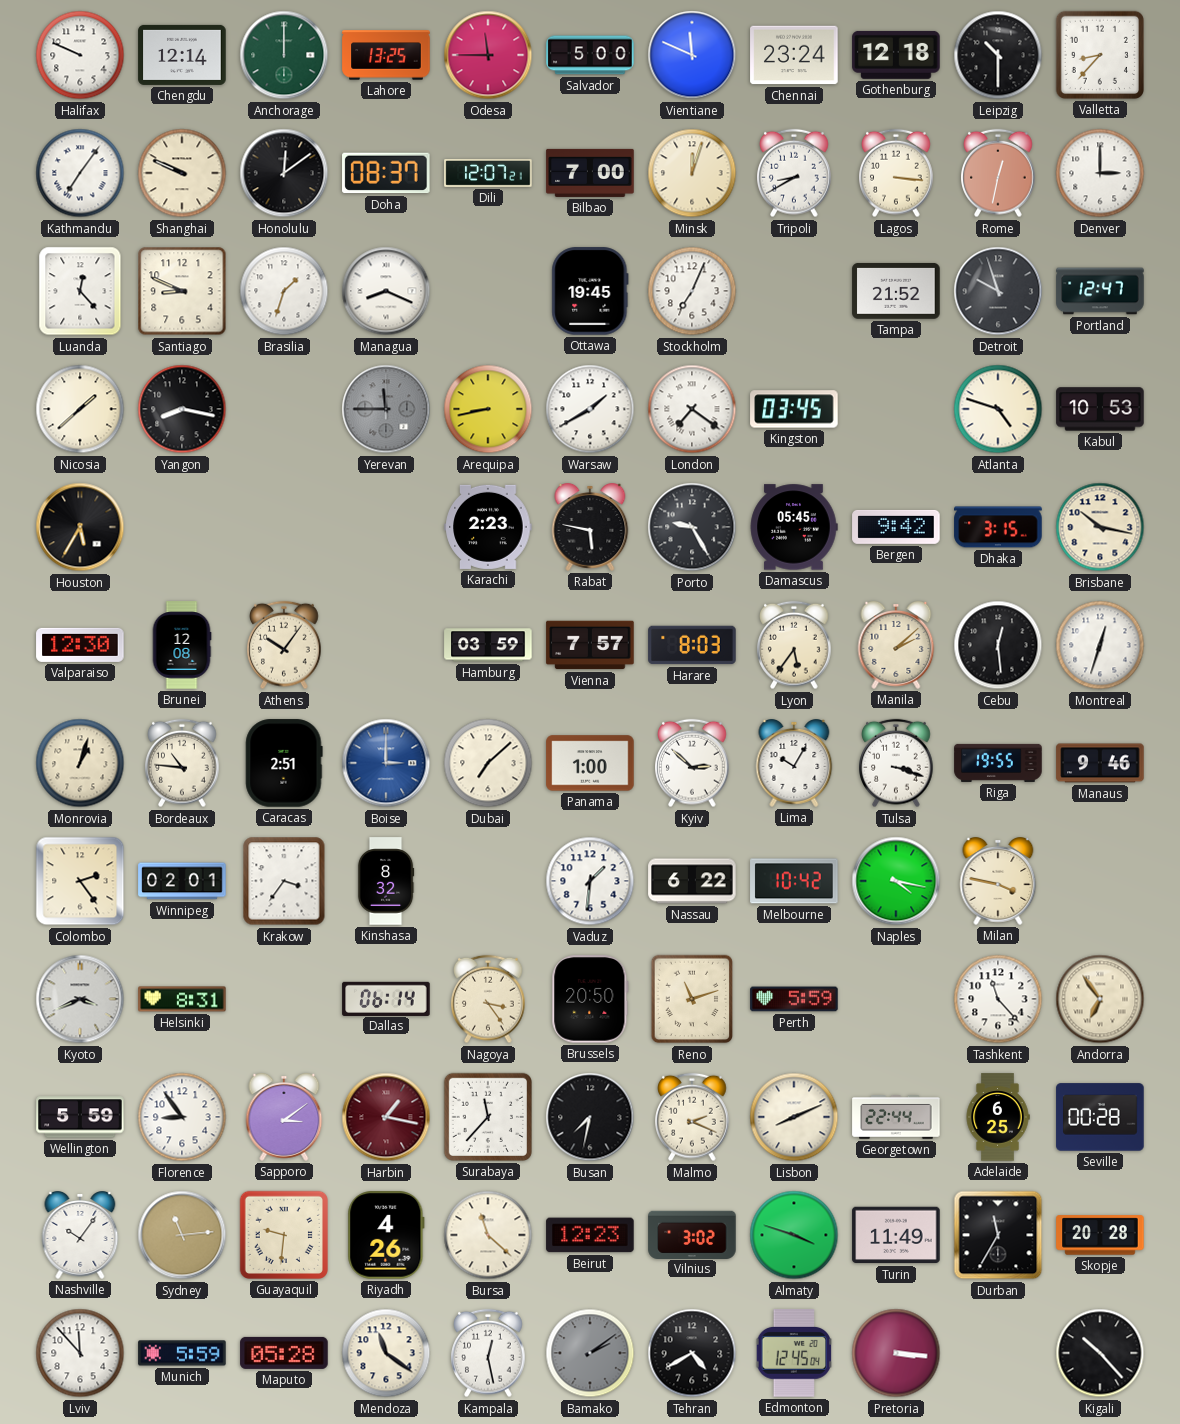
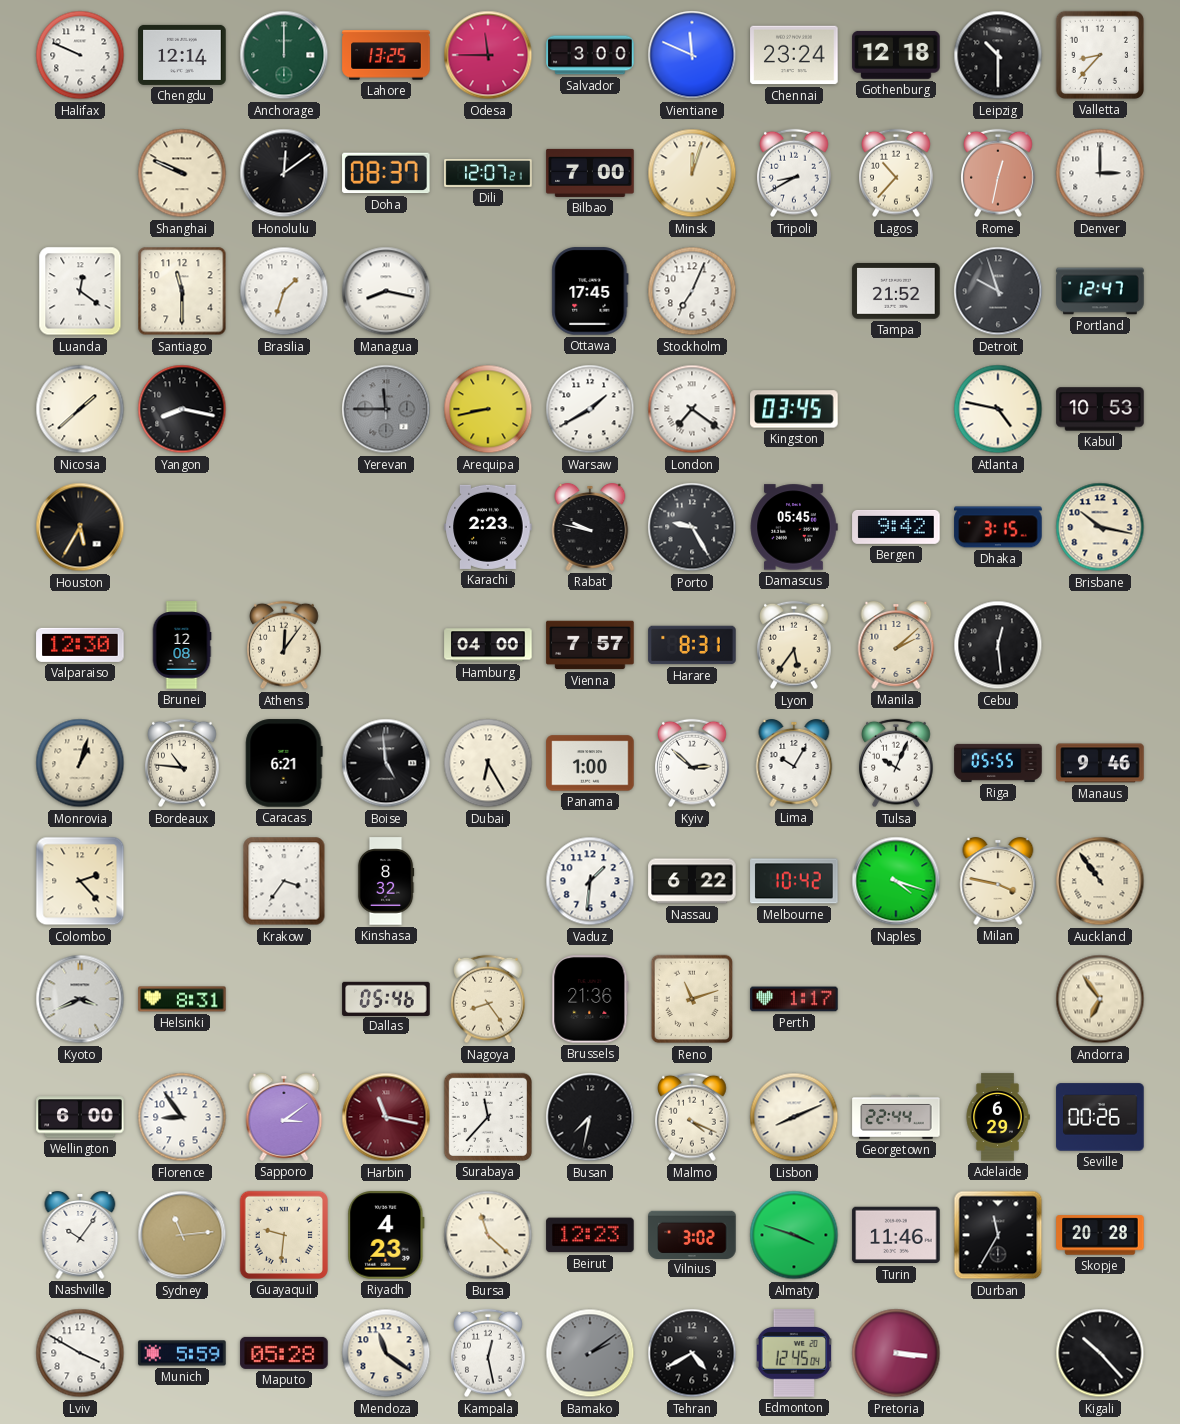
Salvador: 5:00 -> 3:00
Kathmandu: 7:06 -> none
Lagos: 3:16 -> 10:37
Luanda: 12:23 -> 12:21
Santiago: 8:49 -> 11:30
Managua: 8:19 -> 8:17
Ottawa: 19:45 -> 17:45
Atlanta: 4:48 -> 4:47
Rabat: 5:47 -> 9:47
Athens: 10:06 -> 12:06
Hamburg: 03:59 -> 04:00
Harare: 8:03 -> 8:31
Montreal: 12:33 -> none
Caracas: 2:51 -> 6:21
Boise: 3:00 -> 4:59
Boise dial: blue -> black
Dubai: 7:08 -> 6:25
Tulsa: 3:18 -> 10:04
Riga: 19:55 -> 05:55
Colombo: 2:24 -> 2:23
Winnipeg: 02:01 -> none
Naples: 4:17 -> 4:18
Auckland: none -> 10:54
Dallas: 06:14 -> 05:46
Nagoya: 3:24 -> 8:24
Brussels: 20:50 -> 21:36
Perth: 5:59 -> 1:17
Tashkent: 11:23 -> none
Wellington: 5:59 -> 6:00
Harbin: 1:17 -> 11:17
Malmo: 2:19 -> 4:19
Adelaide: 6:25 -> 6:29
Seville: 00:28 -> 00:26
Riyadh: 4:26 -> 4:23
Turin: 11:49 -> 11:46
Lviv: 11:53 -> 3:50
